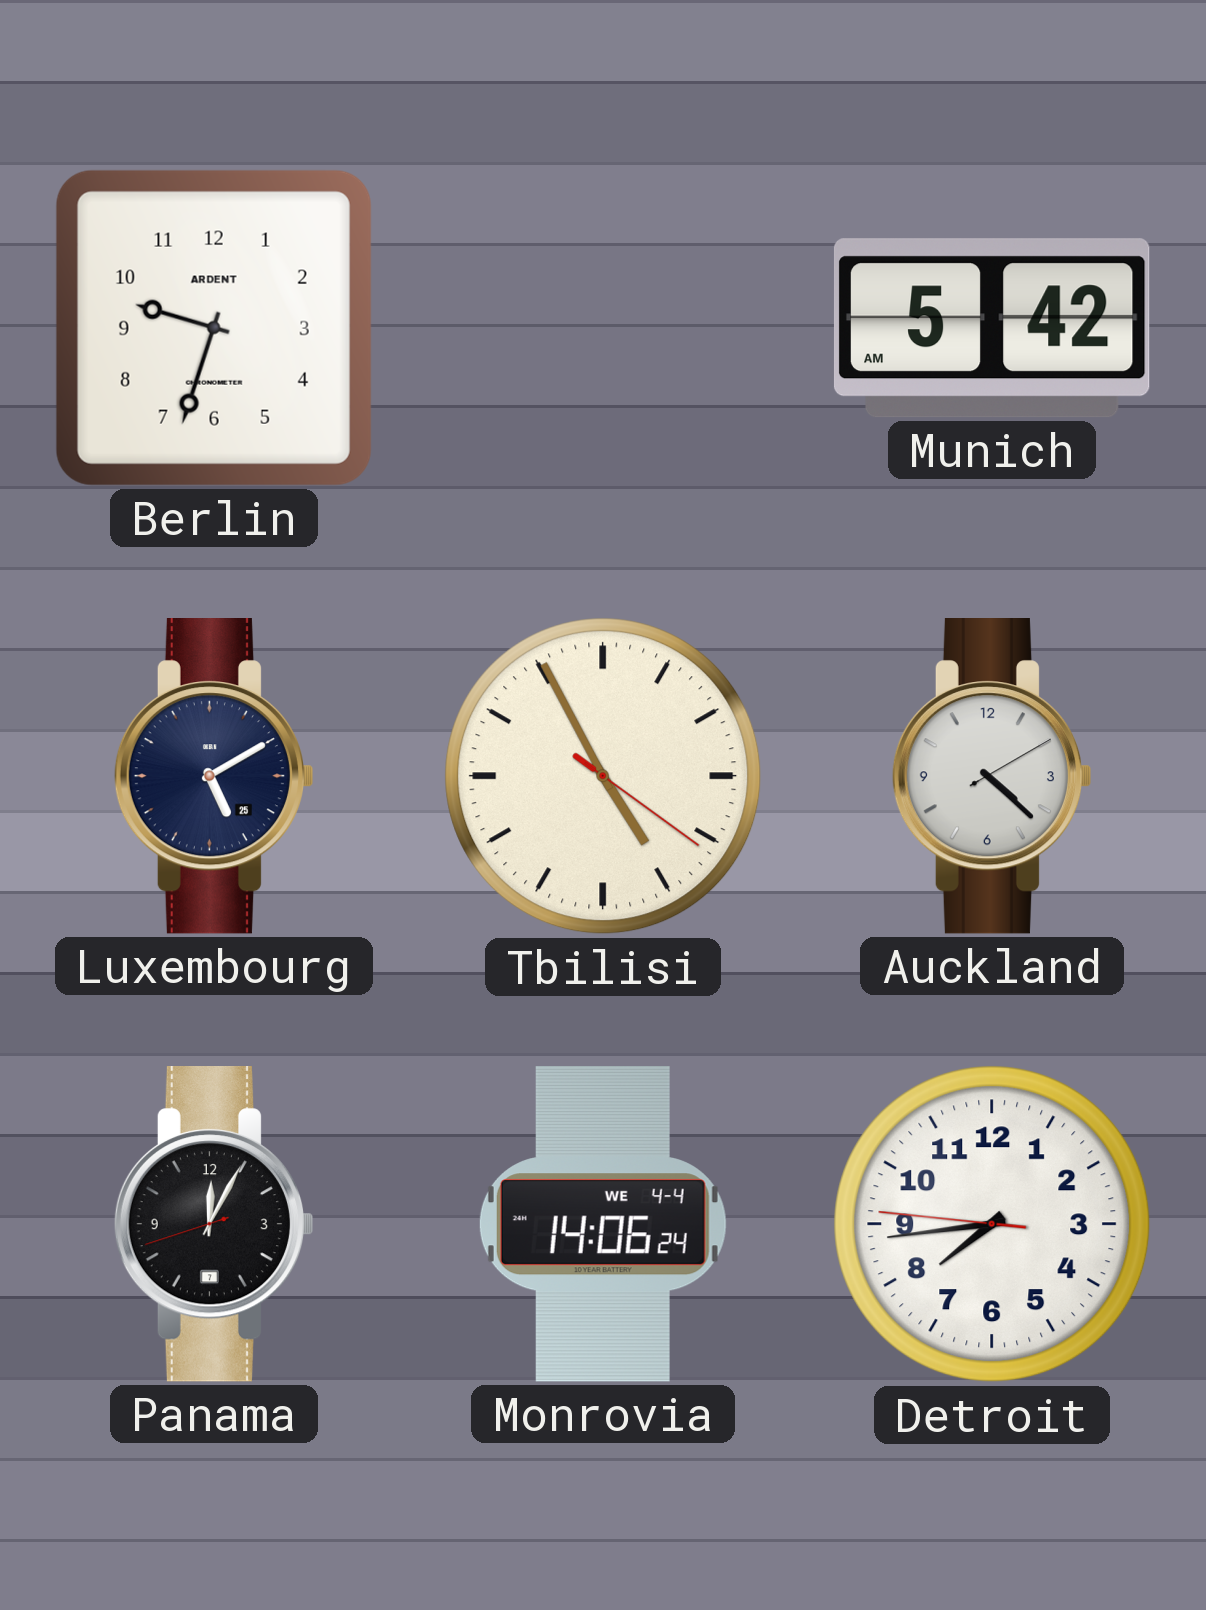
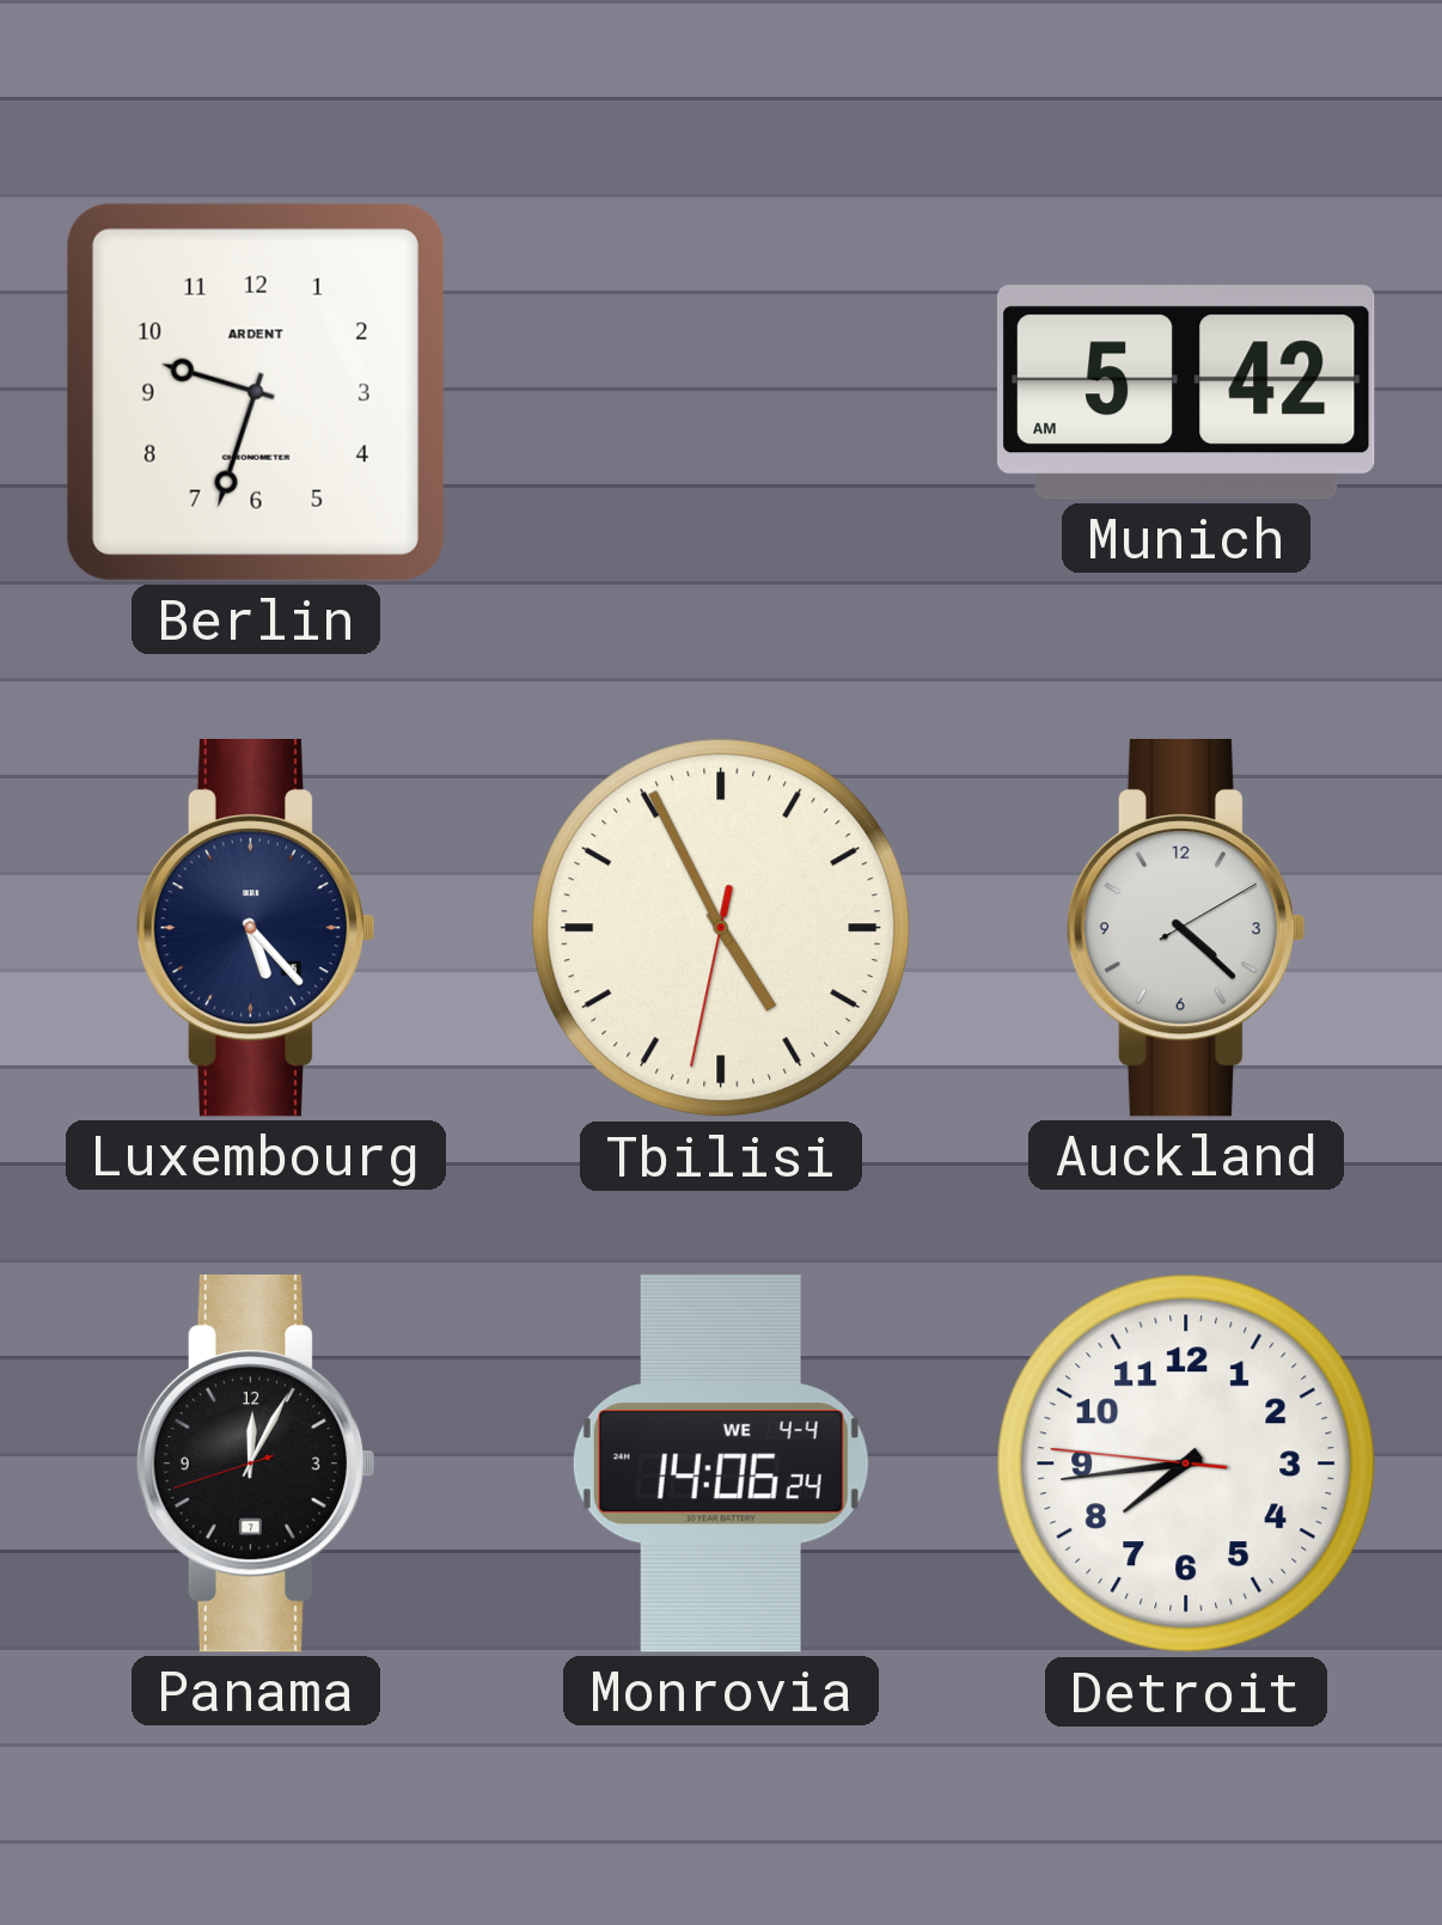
Luxembourg: 5:10 -> 5:23
Tbilisi: 4:55:21 -> 4:55:32
